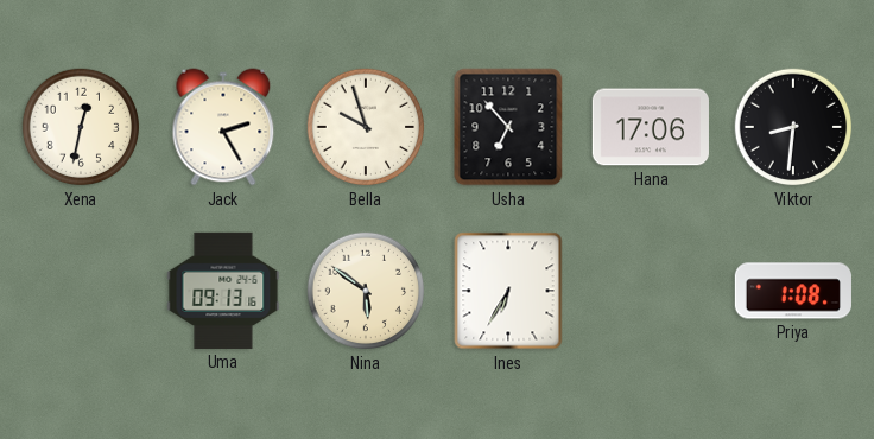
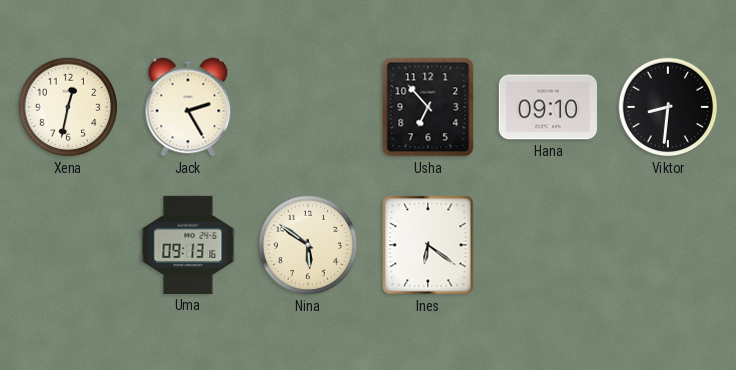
Bella: 9:57 -> none
Hana: 17:06 -> 09:10
Ines: 6:35 -> 6:21
Priya: 1:08 -> none
